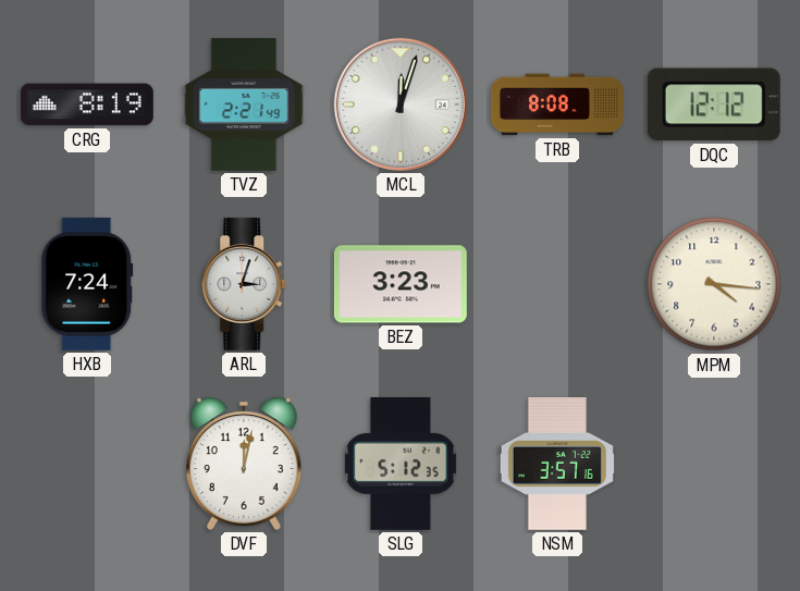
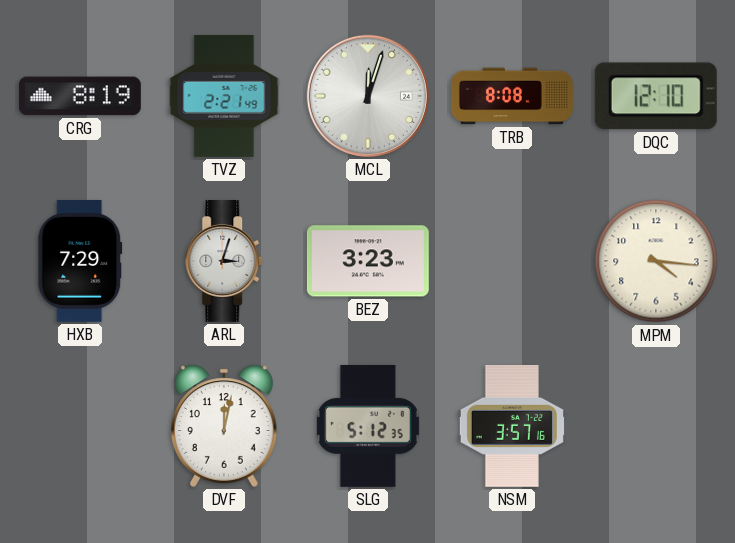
DQC: 12:12 -> 12:10
HXB: 7:24 -> 7:29
